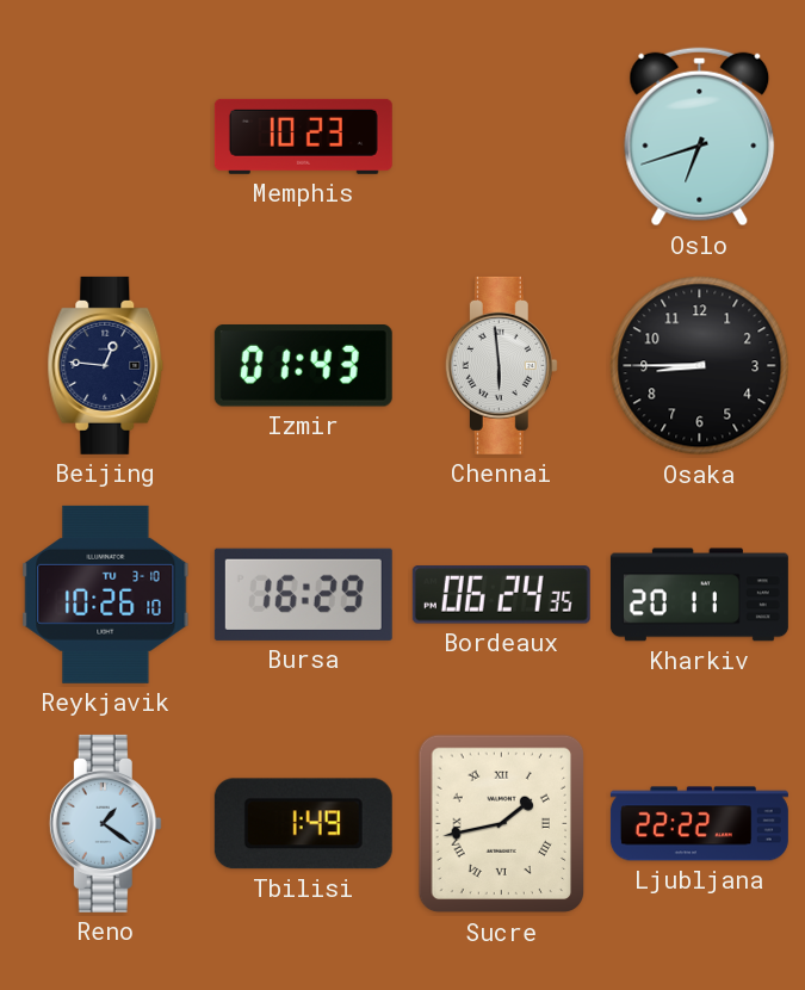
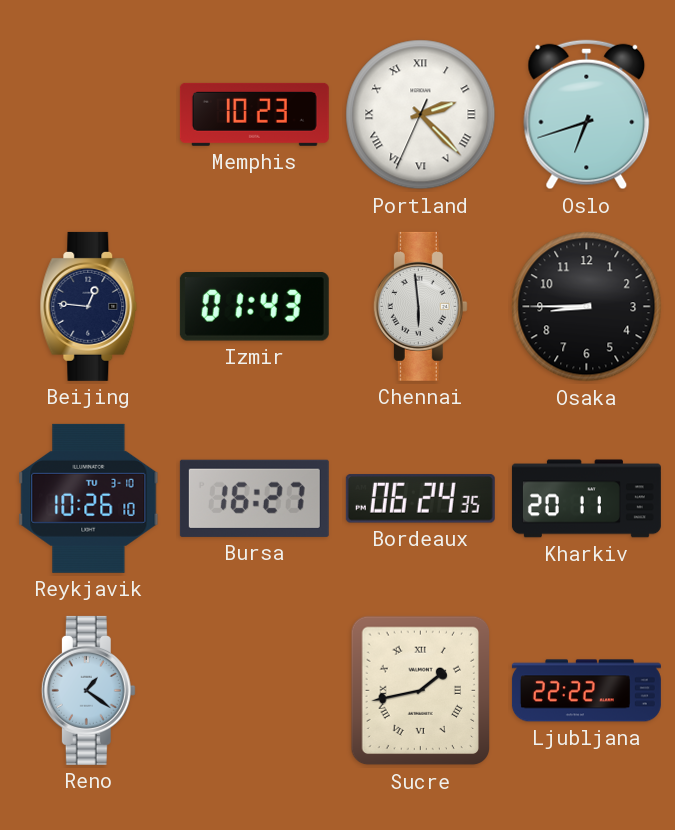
Portland: none -> 2:22
Bursa: 16:29 -> 16:27
Tbilisi: 1:49 -> none
